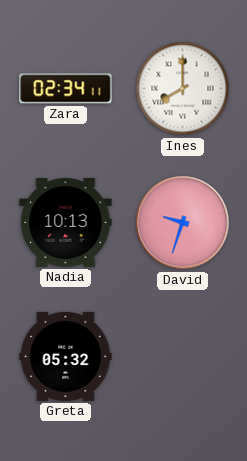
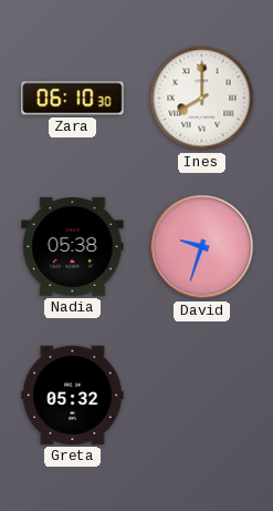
Zara: 02:34 -> 06:10
Nadia: 10:13 -> 05:38
